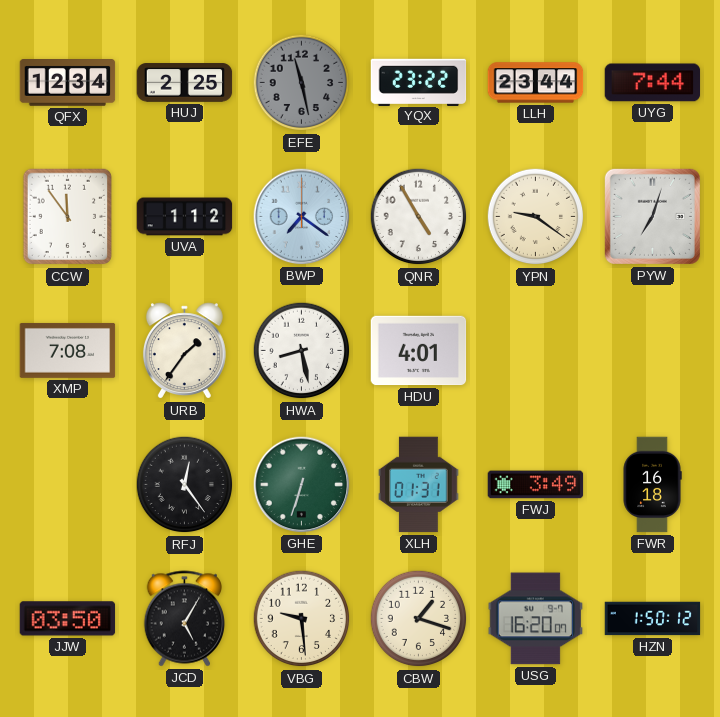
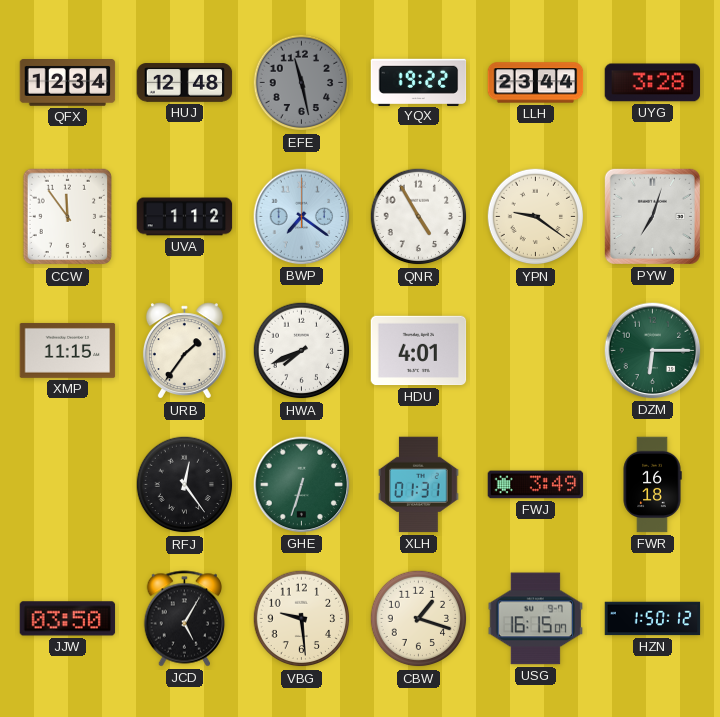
HUJ: 2:25 -> 12:48
YQX: 23:22 -> 19:22
UYG: 7:44 -> 3:28
XMP: 7:08 -> 11:15
HWA: 8:28 -> 7:41
DZM: none -> 6:15
USG: 16:20 -> 16:15
